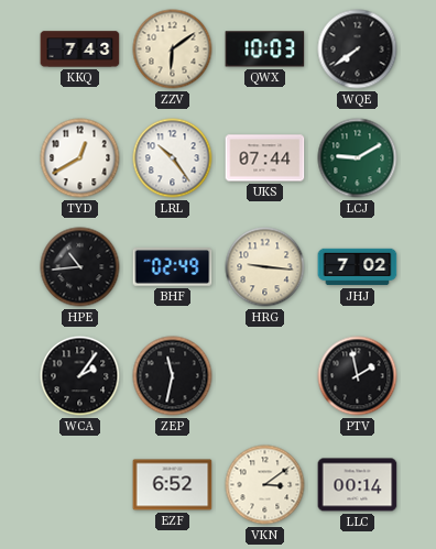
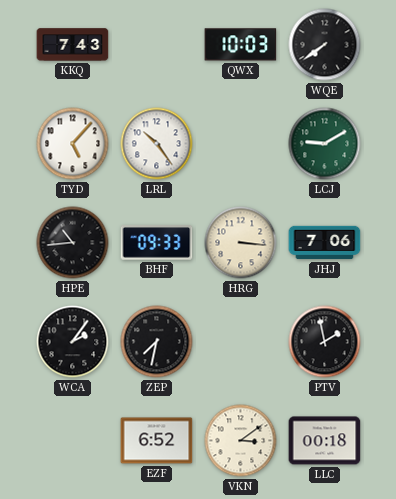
ZZV: 6:09 -> none
TYD: 12:40 -> 5:07
UKS: 07:44 -> none
BHF: 02:49 -> 09:33
HRG: 9:16 -> 3:16
JHJ: 7:02 -> 7:06
ZEP: 11:32 -> 7:32
LLC: 00:14 -> 00:18
